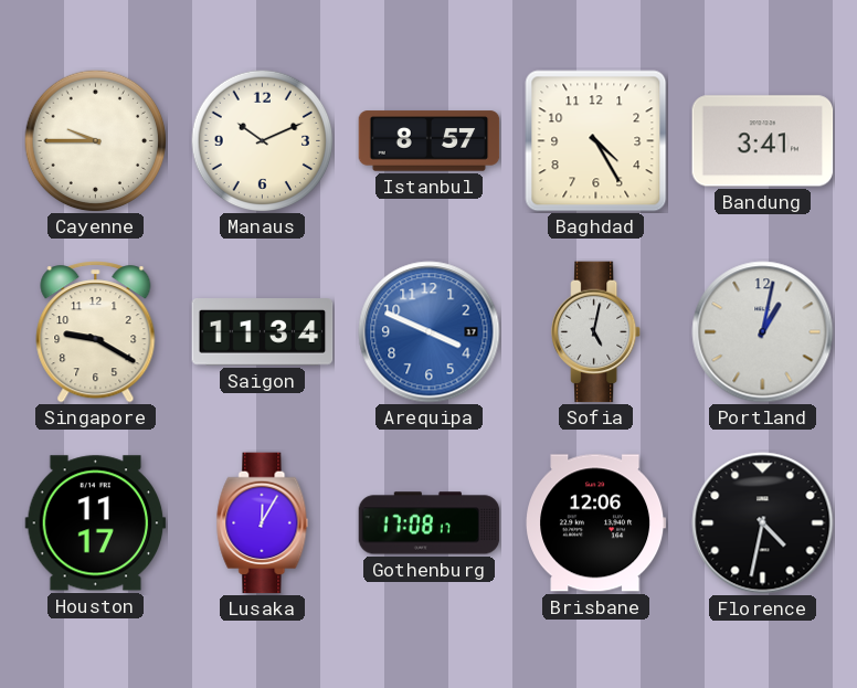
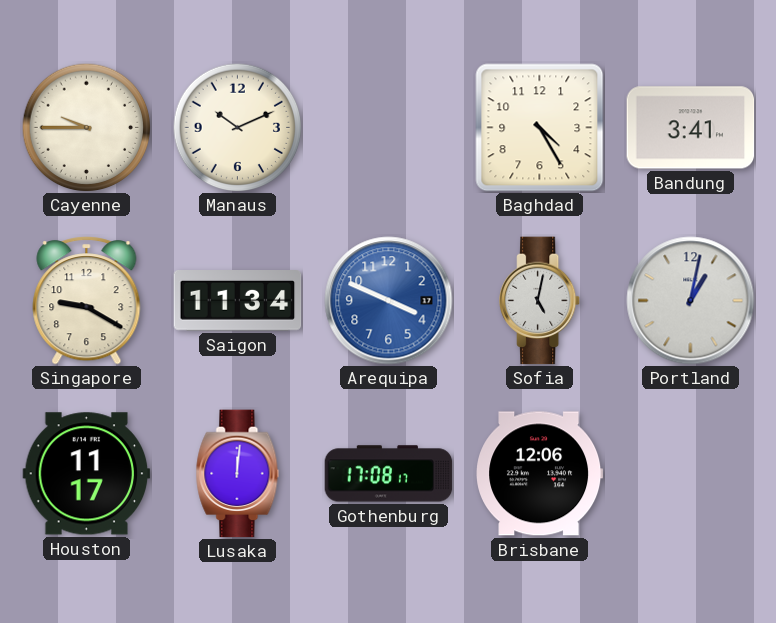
Istanbul: 8:57 -> none
Lusaka: 12:05 -> 12:01
Florence: 4:32 -> none
